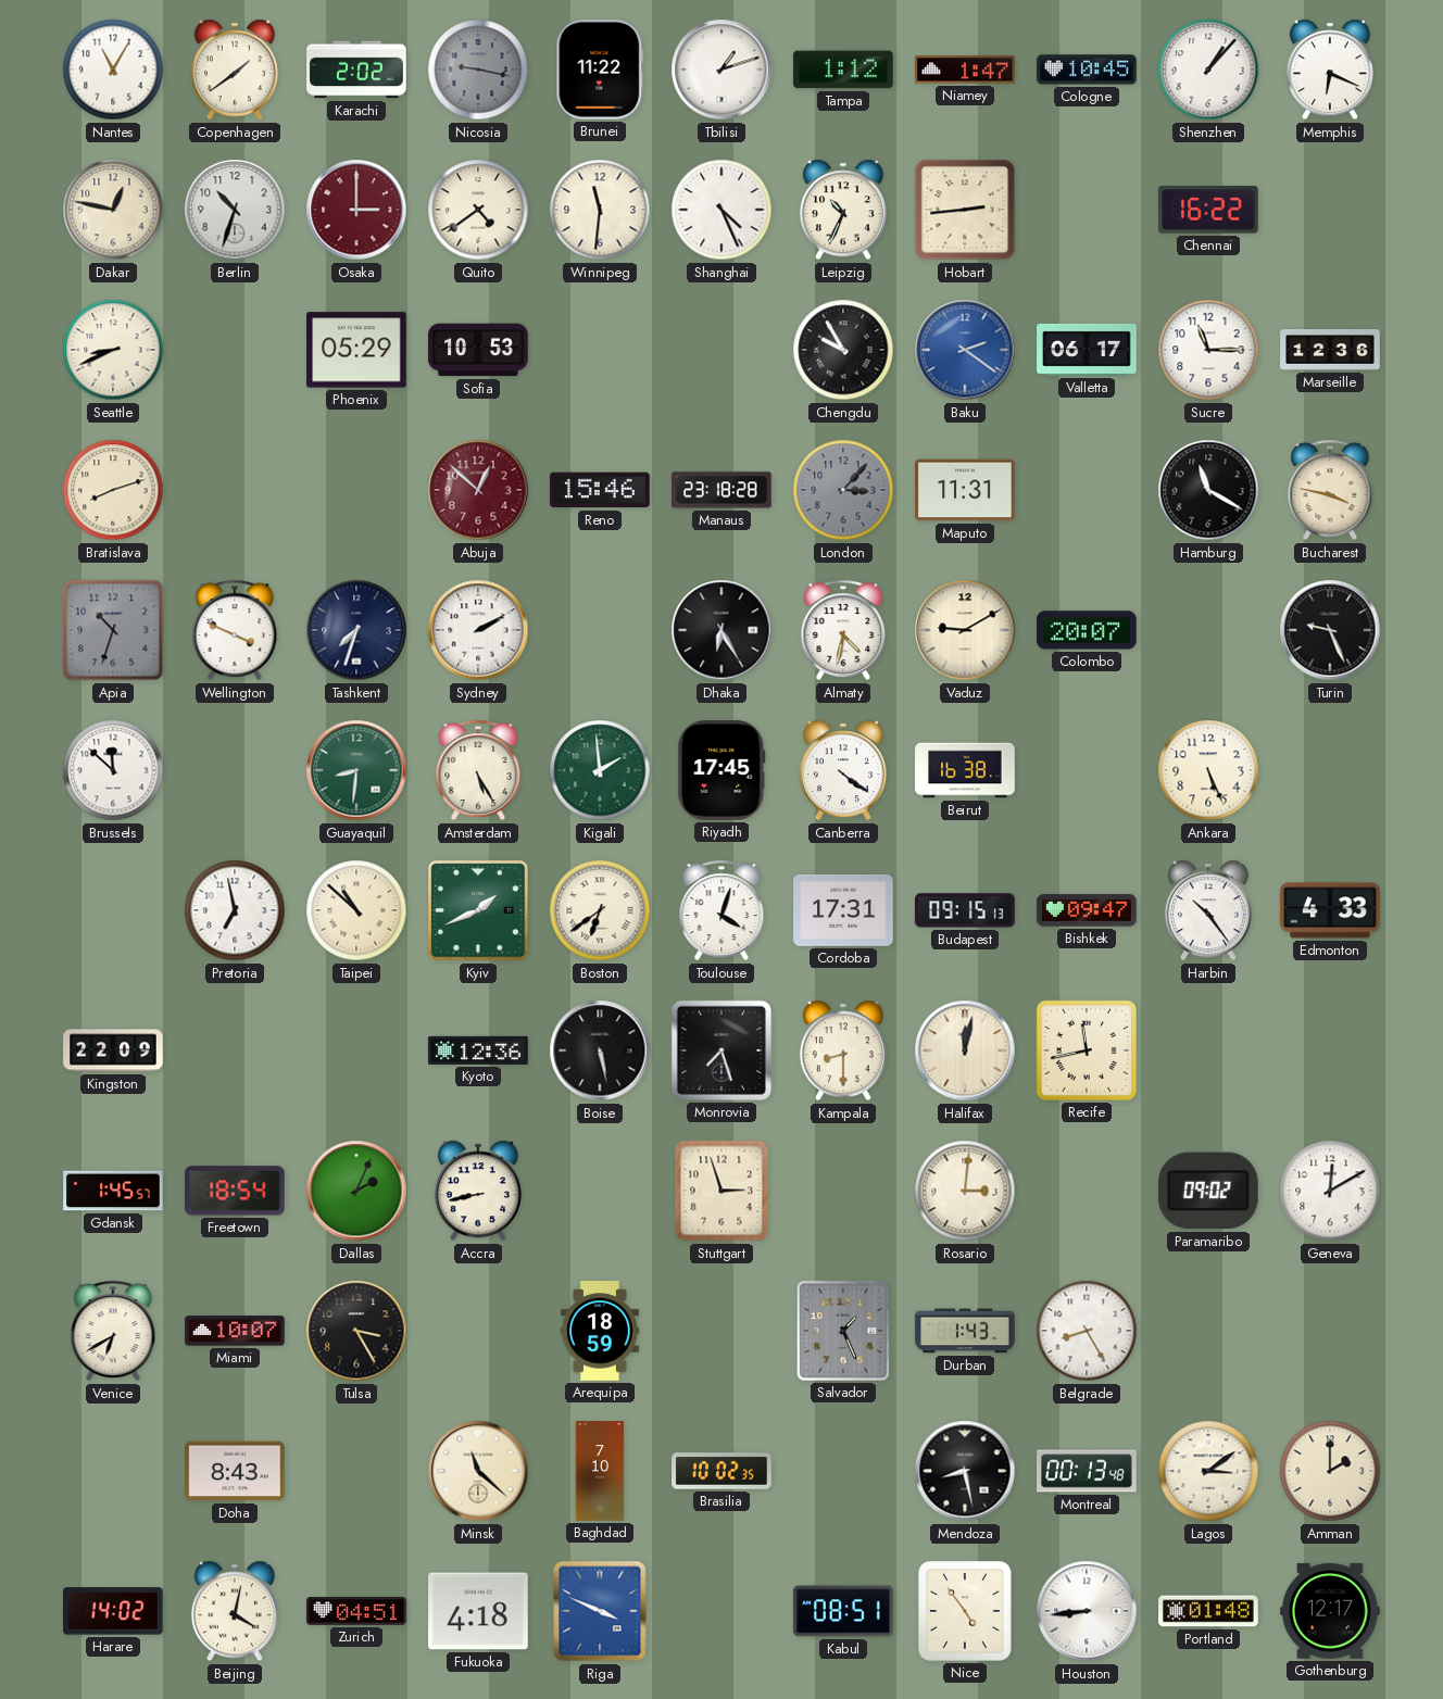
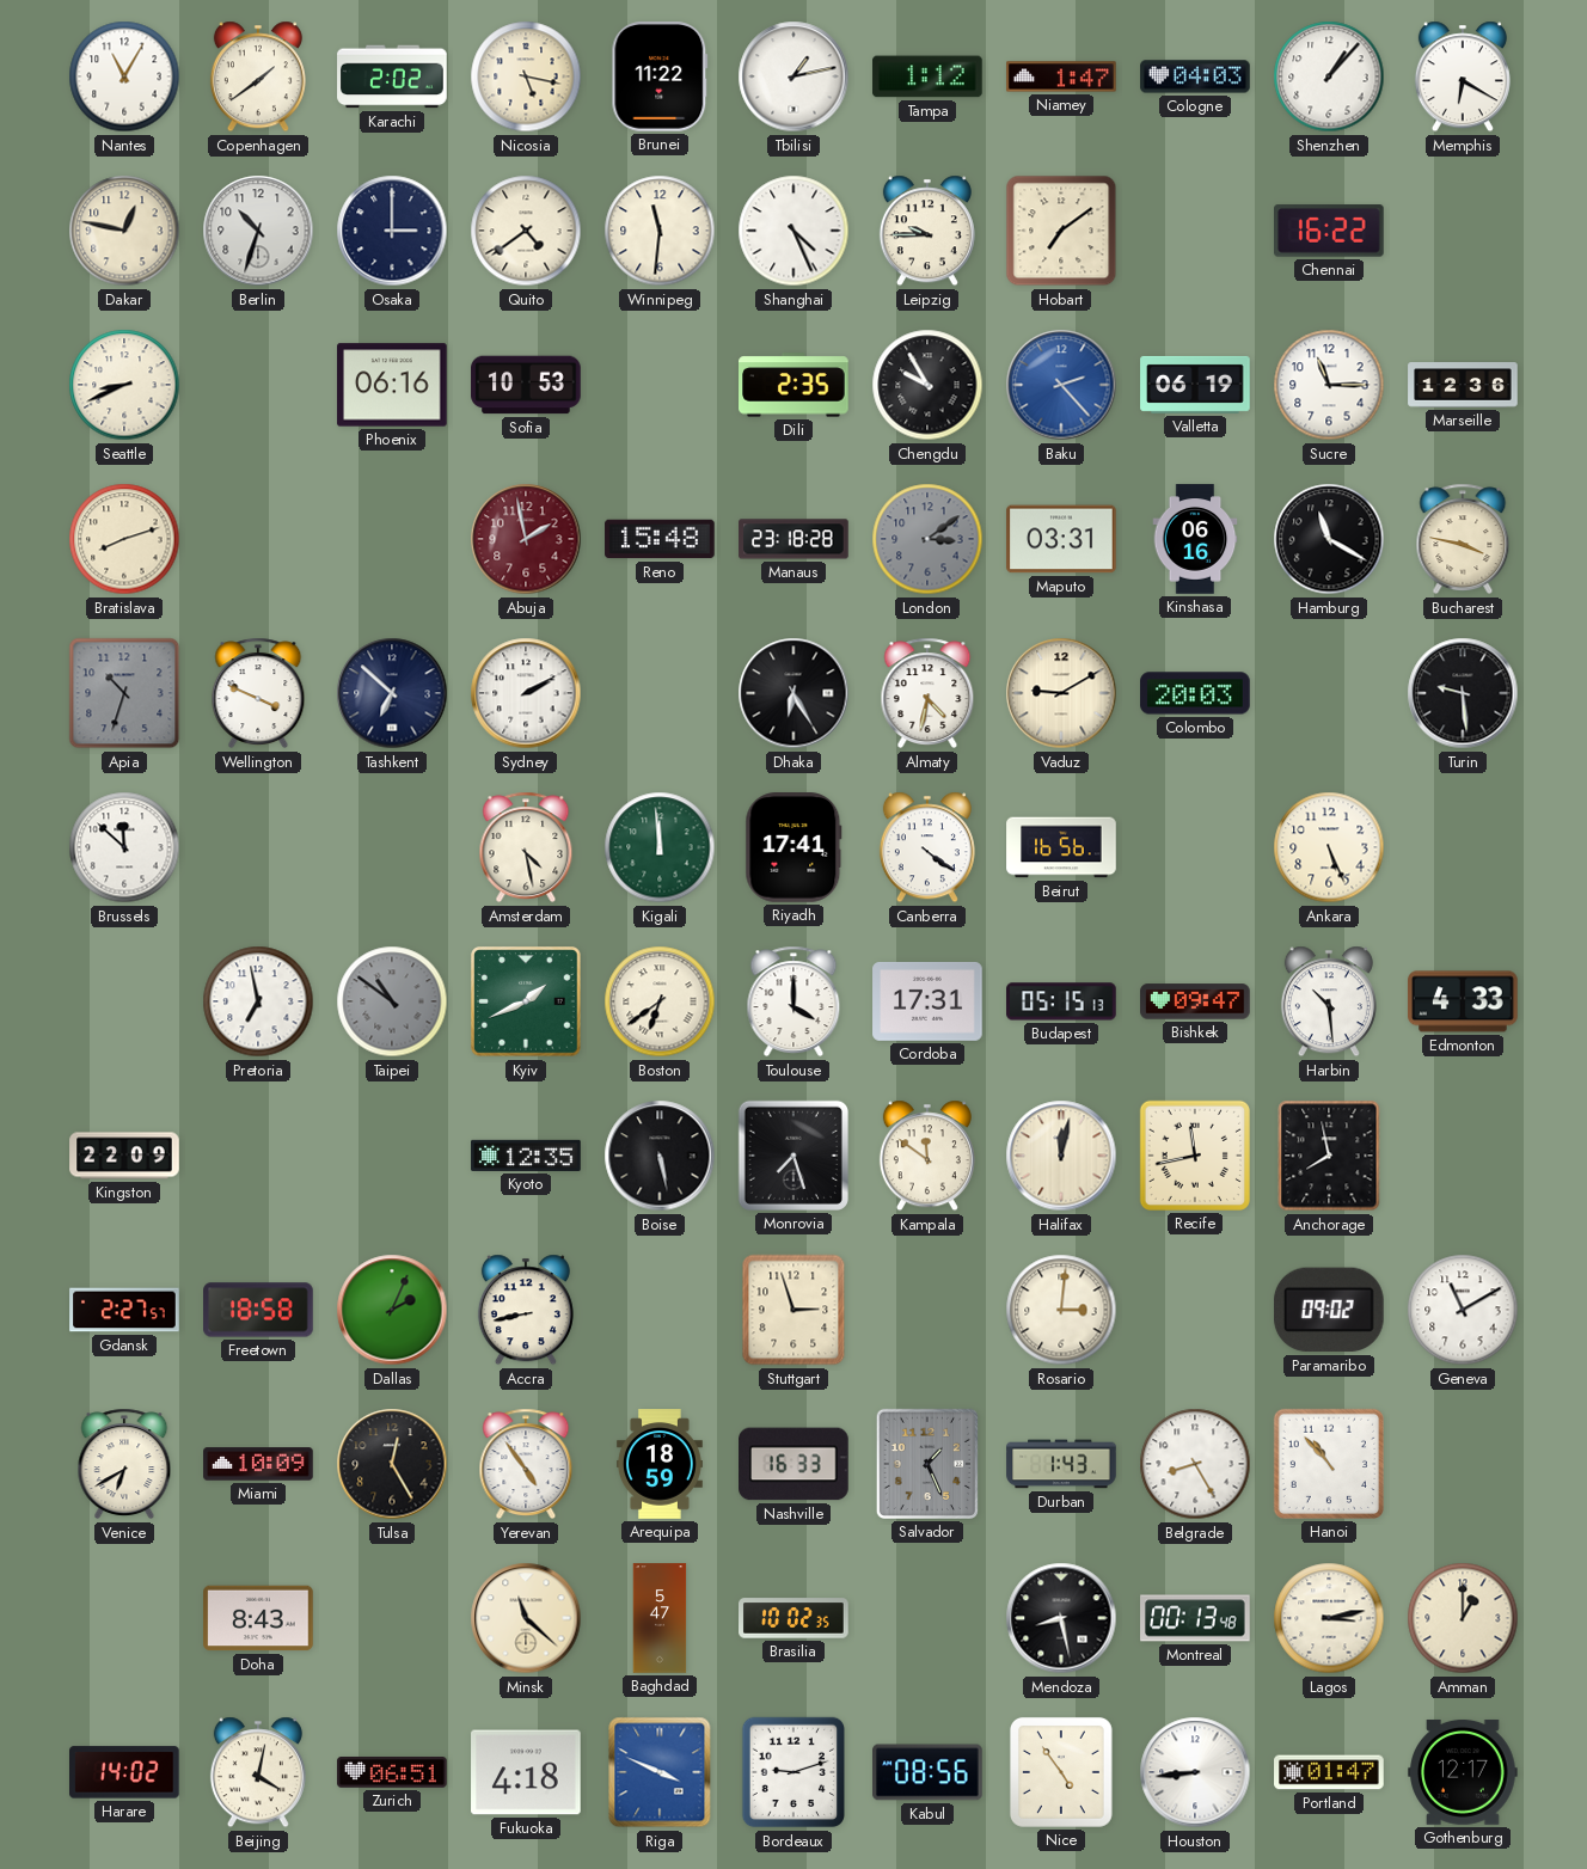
Nicosia: 9:17 -> 5:17
Nicosia dial: grey -> cream
Tbilisi: 1:12 -> 1:13
Cologne: 10:45 -> 04:03
Memphis: 6:19 -> 6:20
Osaka dial: burgundy -> navy
Leipzig: 10:34 -> 9:45
Hobart: 2:44 -> 7:09
Phoenix: 05:29 -> 06:16
Dili: none -> 2:35
Baku: 2:21 -> 2:23
Valletta: 06:17 -> 06:19
Abuja: 12:52 -> 1:58
Reno: 15:46 -> 15:48
London: 3:07 -> 3:09
Maputo: 11:31 -> 03:31
Kinshasa: none -> 06:16
Tashkent: 7:33 -> 6:52
Colombo: 20:07 -> 20:03
Turin: 9:26 -> 9:29
Guayaquil: 8:31 -> none
Amsterdam: 5:25 -> 4:28
Kigali: 1:59 -> 11:59
Riyadh: 17:45 -> 17:41
Beirut: 16:38 -> 16:56
Taipei: 10:52 -> 10:51
Taipei dial: cream -> grey
Toulouse: 4:03 -> 4:00
Budapest: 09:15 -> 05:15
Harbin: 10:24 -> 10:29
Kyoto: 12:36 -> 12:35
Kampala: 8:30 -> 11:51
Anchorage: none -> 7:58
Gdansk: 1:45 -> 2:27
Freetown: 18:54 -> 18:58
Geneva: 12:10 -> 11:10
Miami: 10:07 -> 10:09
Tulsa: 3:25 -> 12:25
Yerevan: none -> 4:54
Nashville: none -> 16:33
Hanoi: none -> 10:53
Baghdad: 7:10 -> 5:47
Lagos: 3:09 -> 3:13
Amman: 2:00 -> 1:00
Zurich: 04:51 -> 06:51
Bordeaux: none -> 9:12
Kabul: 08:51 -> 08:56
Portland: 01:48 -> 01:47
